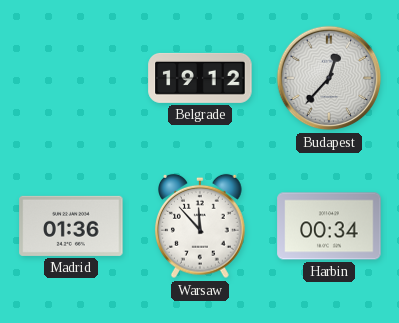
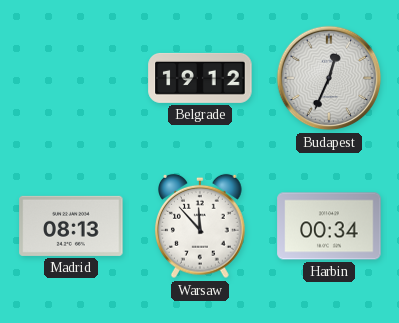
Budapest: 12:37 -> 12:34
Madrid: 01:36 -> 08:13
